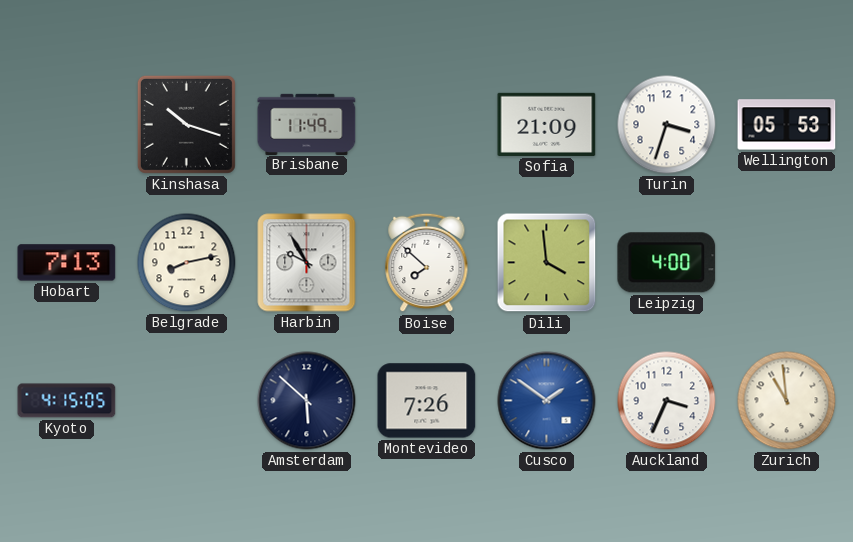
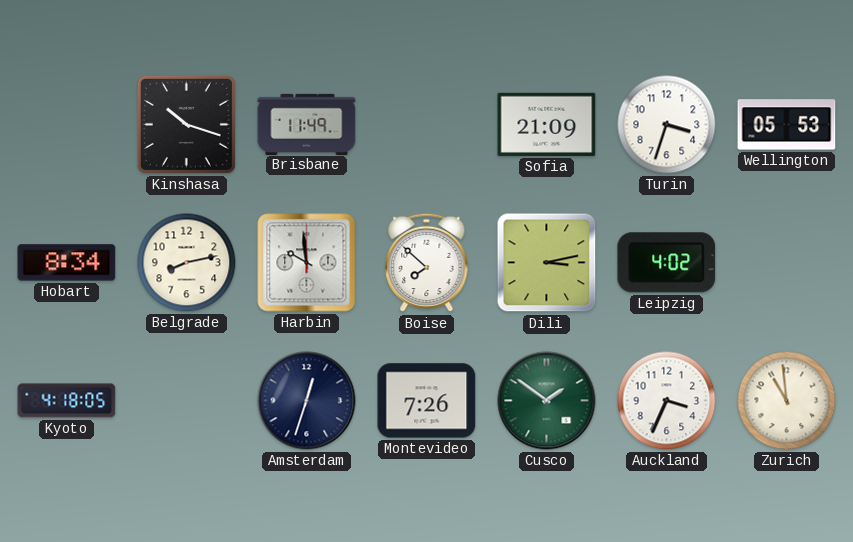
Hobart: 7:13 -> 8:34
Harbin: 9:55 -> 9:59
Dili: 3:59 -> 3:13
Leipzig: 4:00 -> 4:02
Kyoto: 4:15 -> 4:18
Amsterdam: 5:52 -> 12:33
Cusco dial: blue -> green
